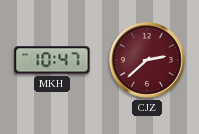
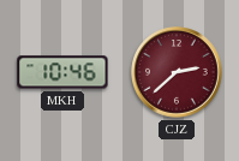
MKH: 10:47 -> 10:46
